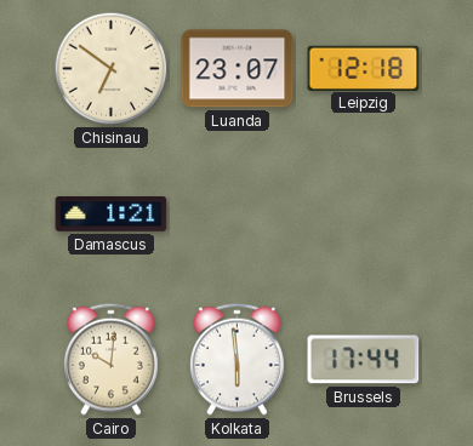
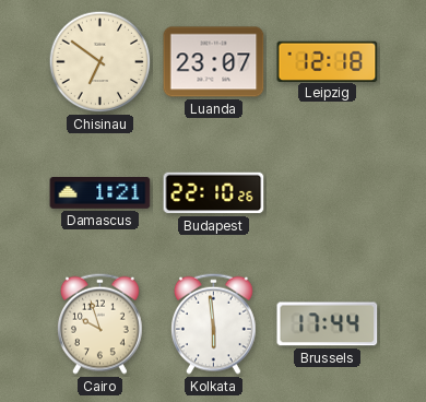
Budapest: none -> 22:10
Cairo: 10:01 -> 9:57
